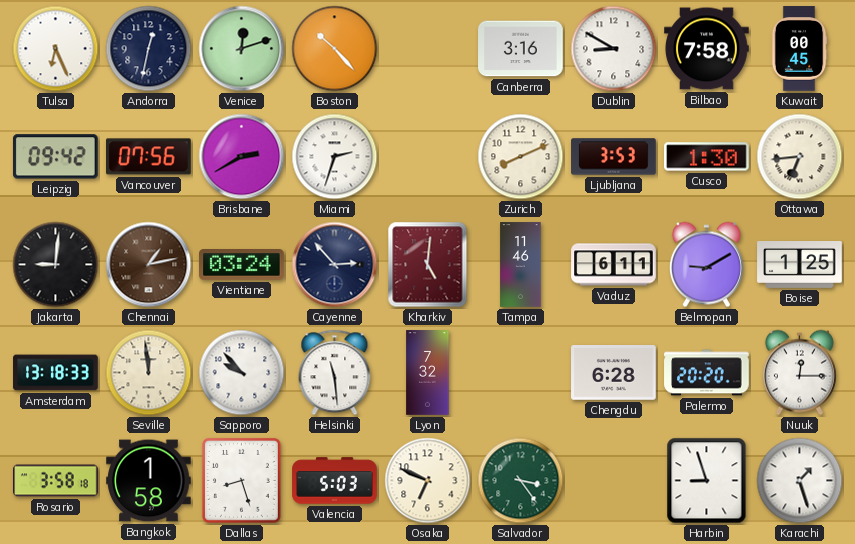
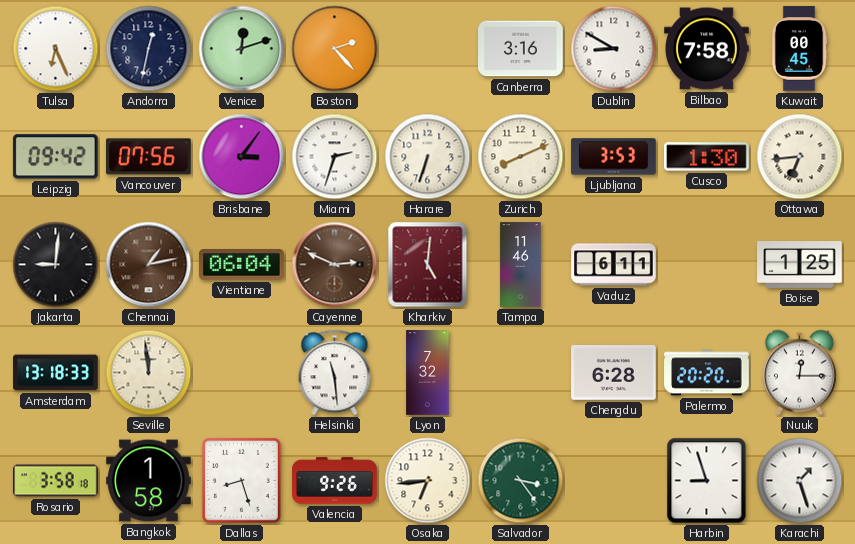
Boston: 10:23 -> 2:23
Brisbane: 2:40 -> 3:06
Harare: none -> 6:33
Vientiane: 03:24 -> 06:04
Cayenne: 2:53 -> 2:49
Cayenne dial: navy -> brown
Belmopan: 9:10 -> none
Sapporo: 9:53 -> none
Valencia: 5:03 -> 9:26
Osaka: 6:49 -> 6:44
